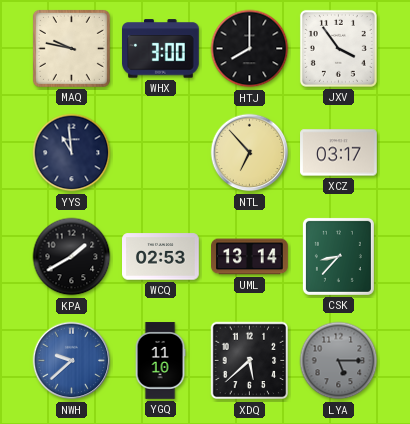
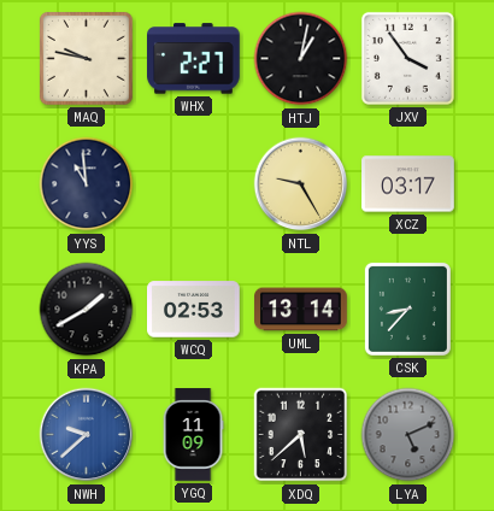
WHX: 3:00 -> 2:27
HTJ: 8:00 -> 1:02
NTL: 6:53 -> 9:25
YGQ: 11:10 -> 11:09
LYA: 5:15 -> 5:11
